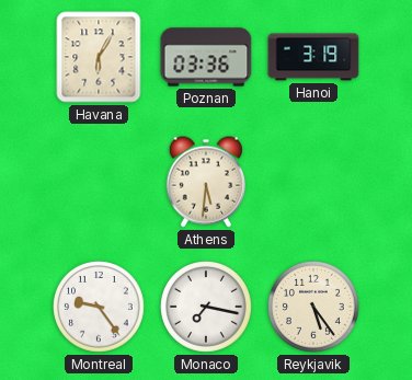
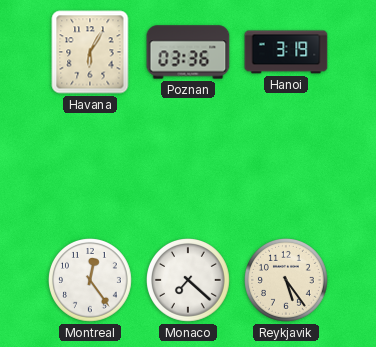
Athens: 5:31 -> none
Montreal: 9:24 -> 12:24
Monaco: 7:17 -> 7:22
